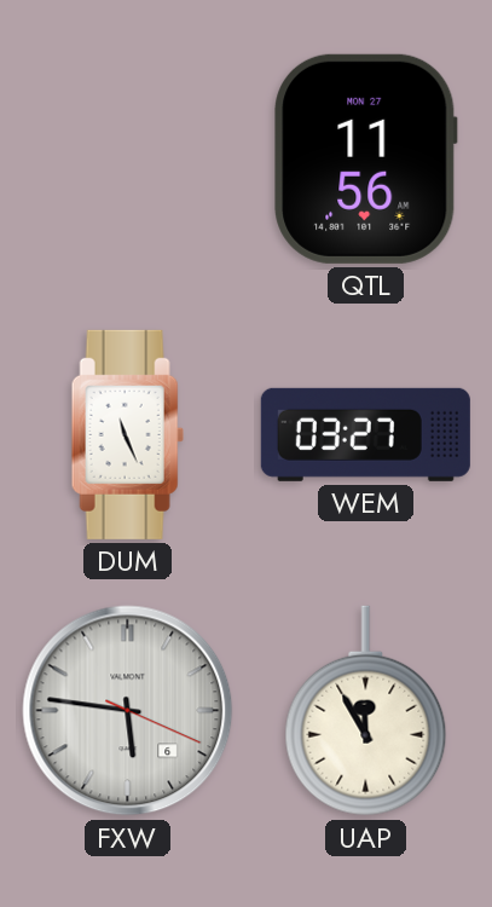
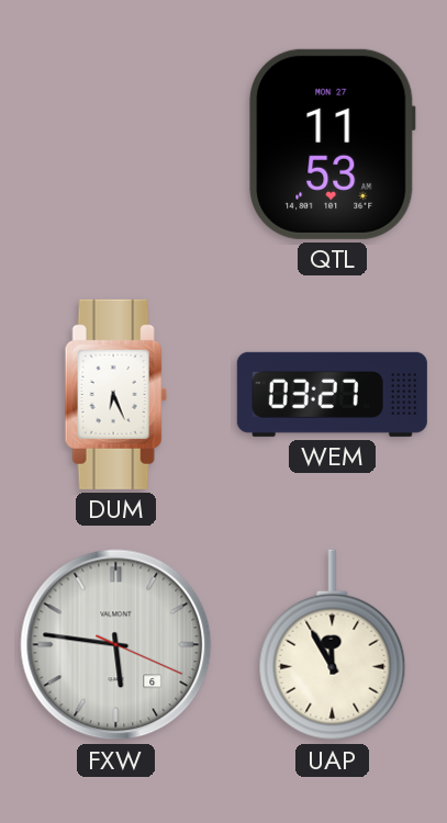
QTL: 11:56 -> 11:53
DUM: 11:26 -> 6:26
